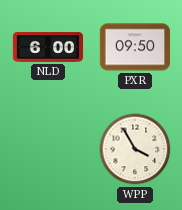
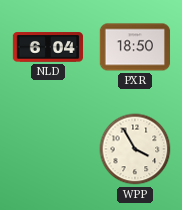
NLD: 6:00 -> 6:04
PXR: 09:50 -> 18:50
